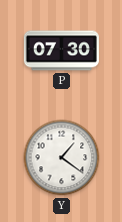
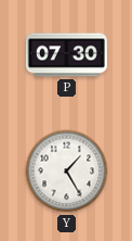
Y: 1:21 -> 1:25
